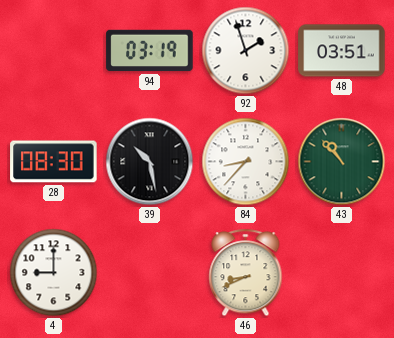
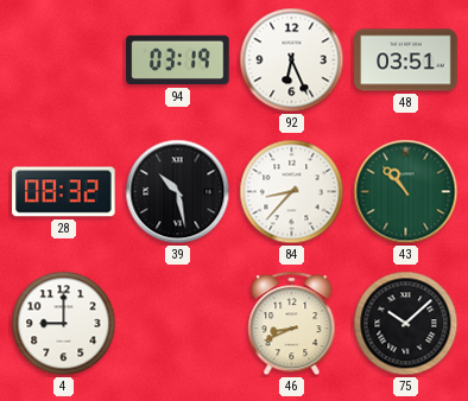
92: 1:57 -> 6:26
28: 08:30 -> 08:32
75: none -> 10:08
